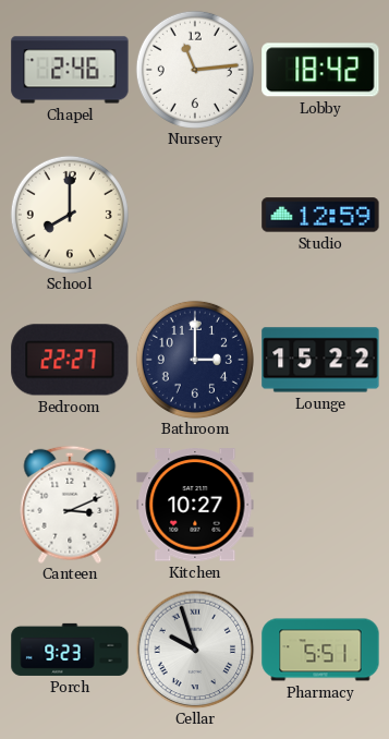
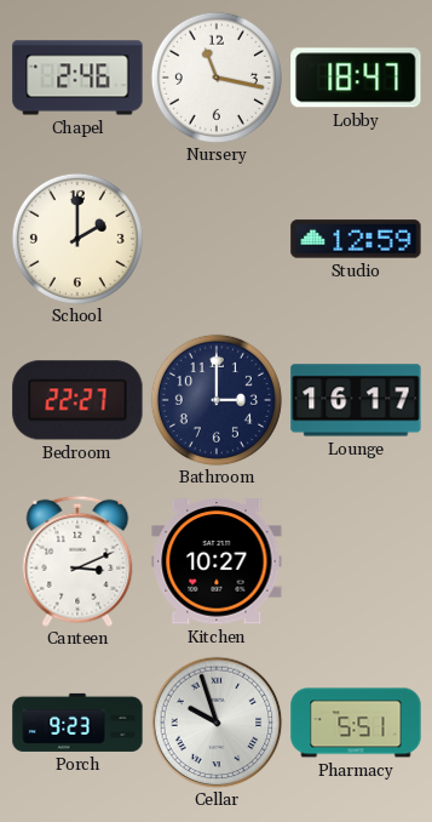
Nursery: 11:14 -> 11:17
Lobby: 18:42 -> 18:47
School: 8:00 -> 2:00
Lounge: 15:22 -> 16:17
